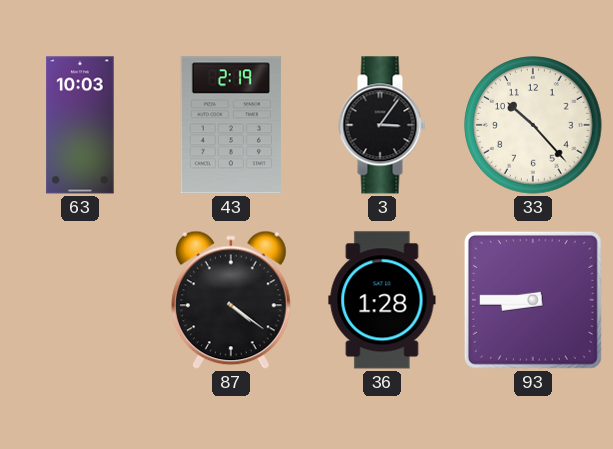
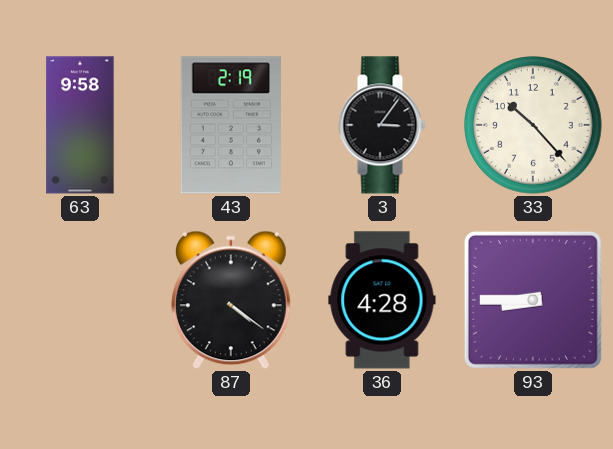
63: 10:03 -> 9:58
36: 1:28 -> 4:28
